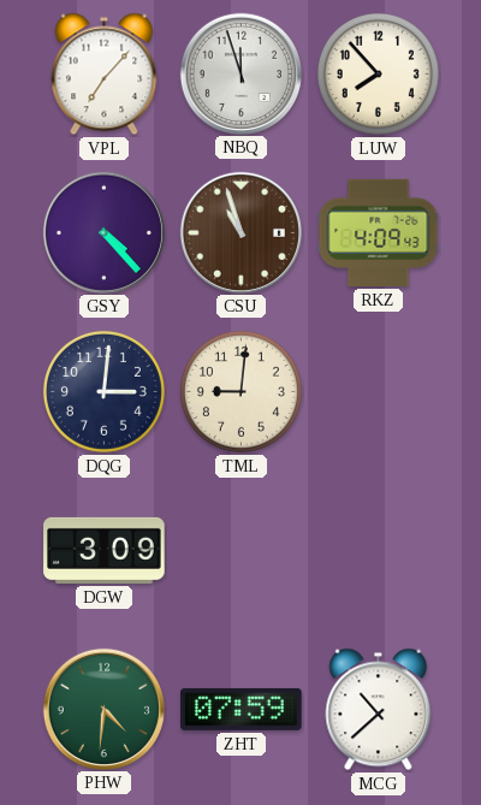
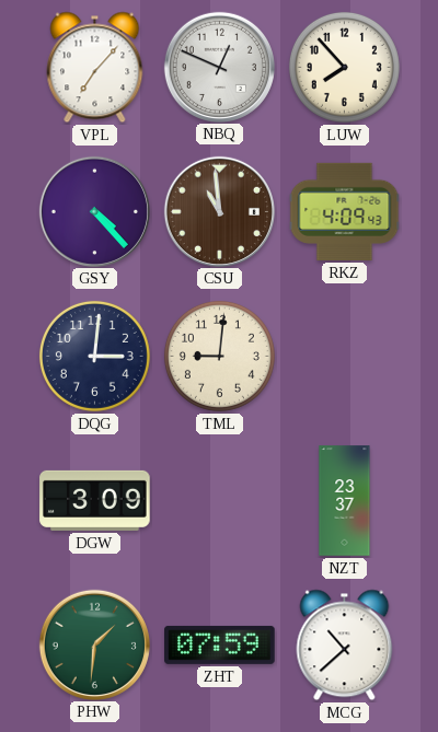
NBQ: 11:57 -> 12:49
CSU: 10:57 -> 10:59
NZT: none -> 23:37
PHW: 4:31 -> 1:31
